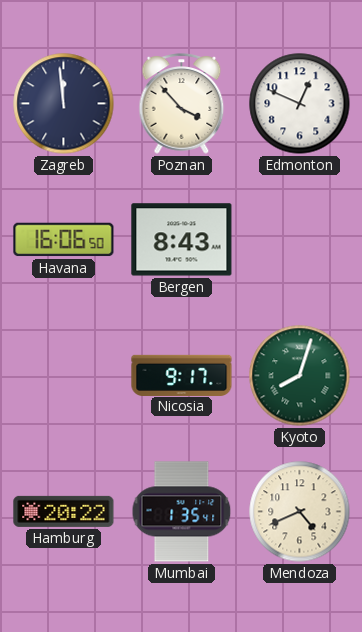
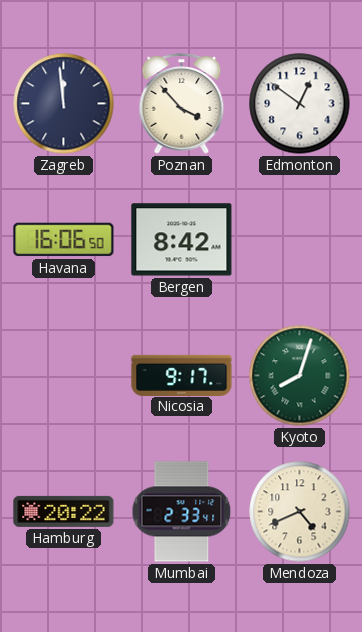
Edmonton: 12:49 -> 12:51
Bergen: 8:43 -> 8:42
Mumbai: 1:35 -> 2:33
